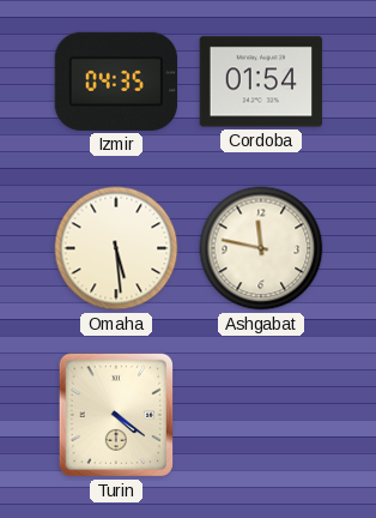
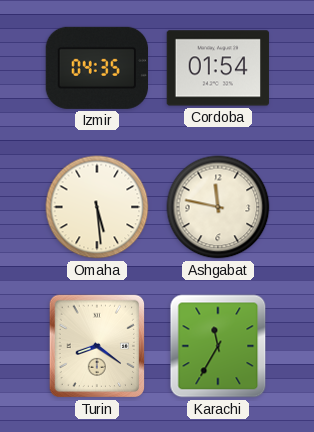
Turin: 4:21 -> 8:21
Karachi: none -> 11:35
